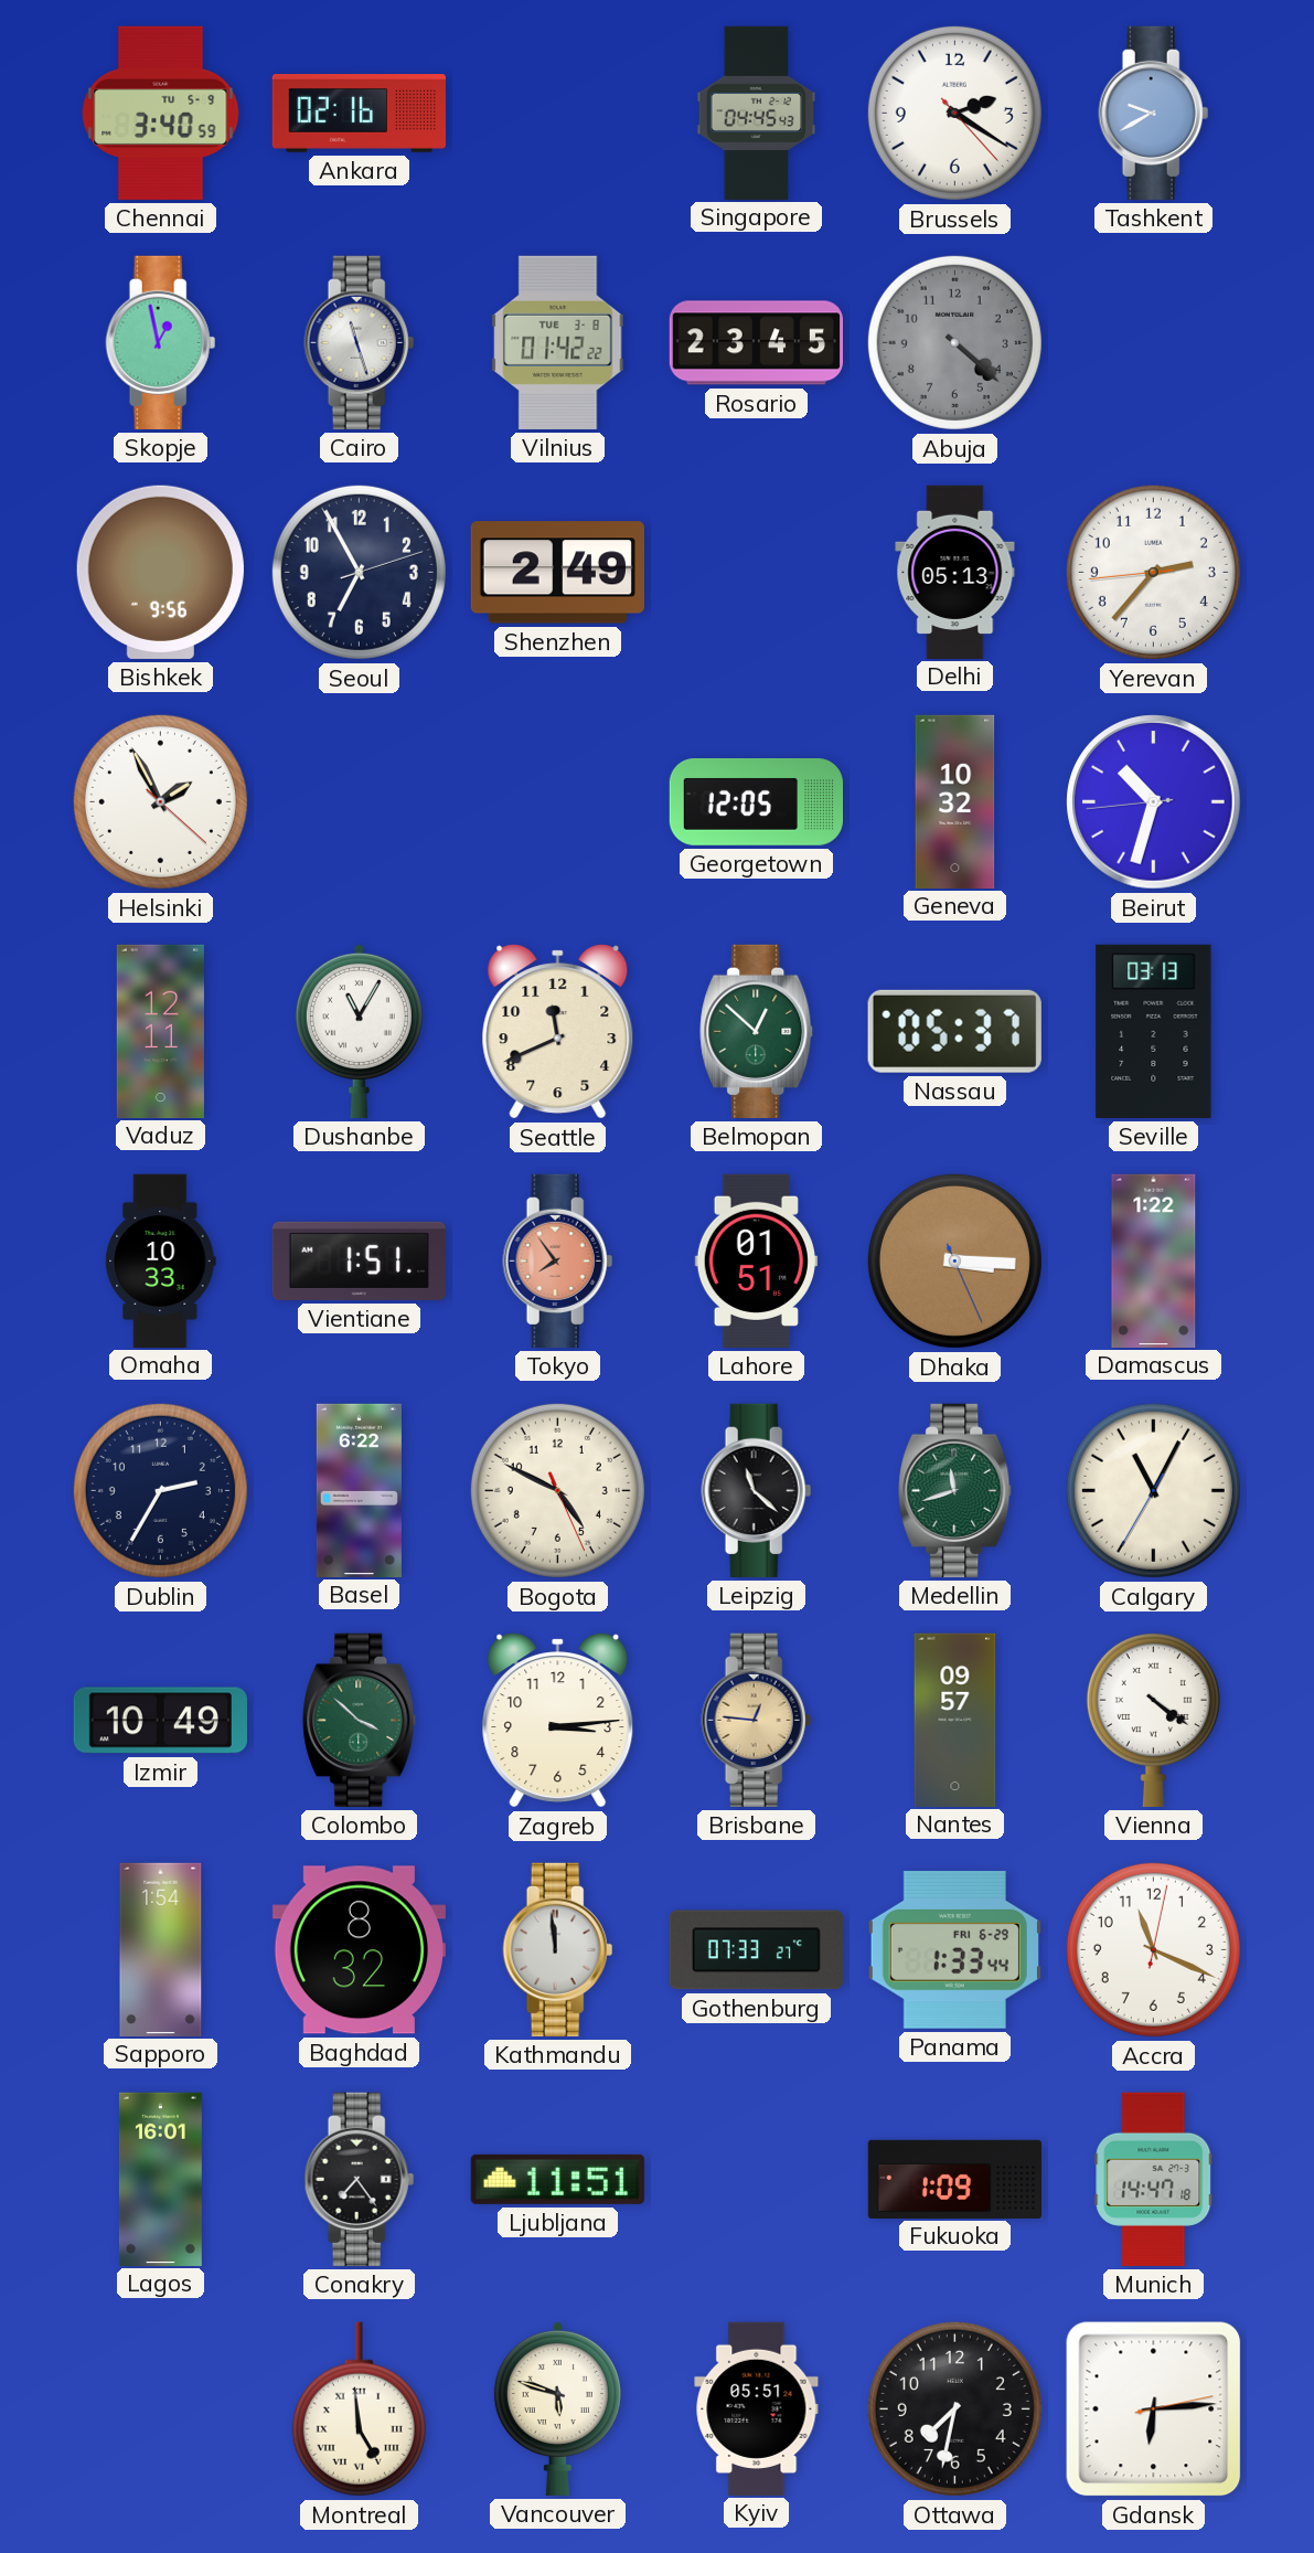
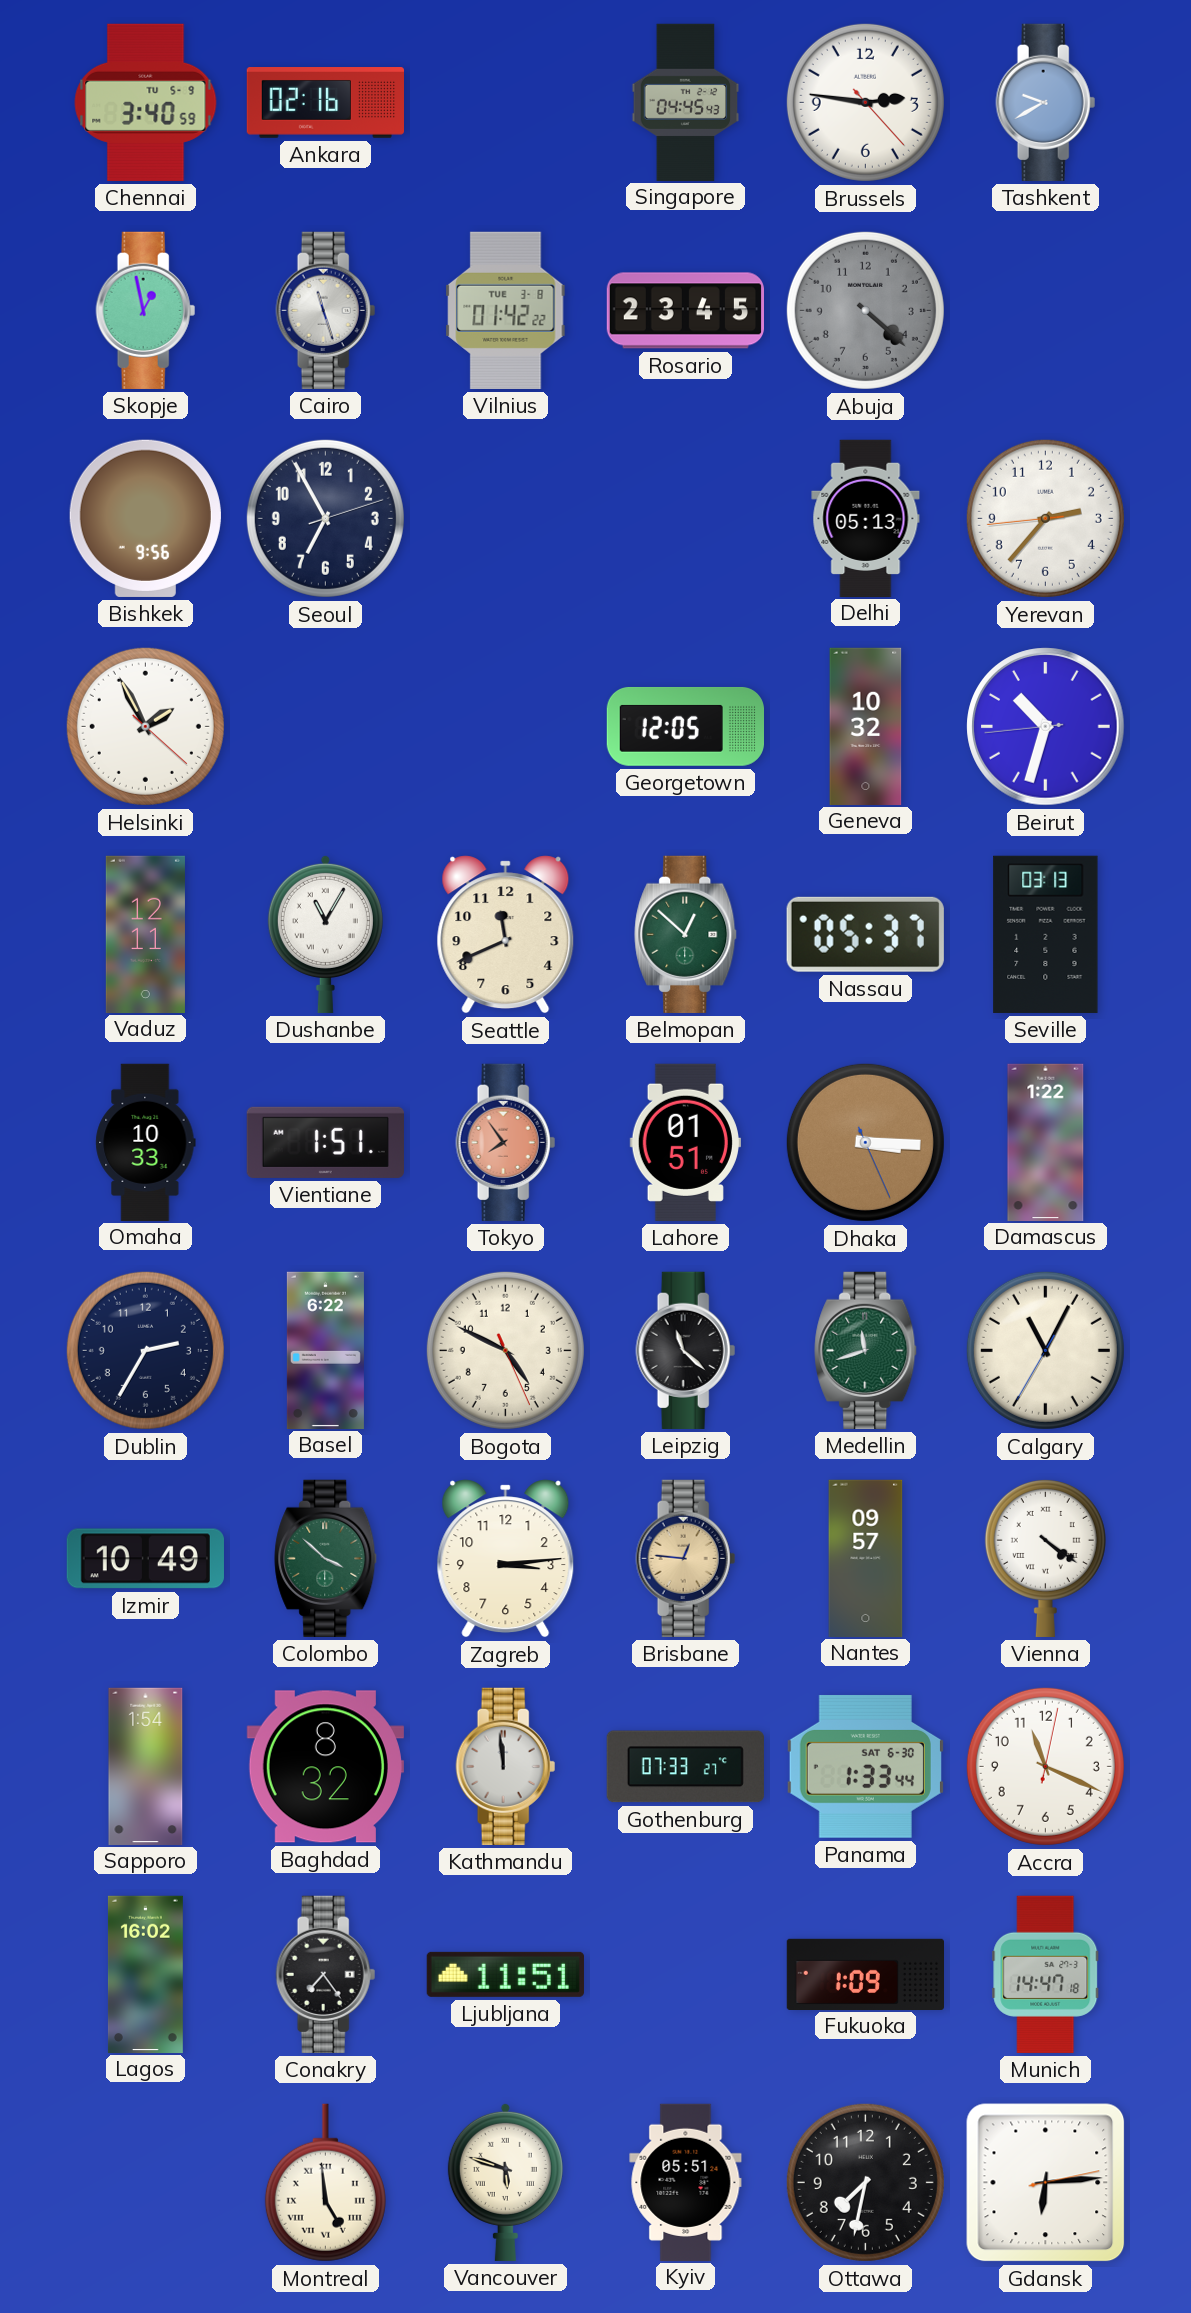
Brussels: 2:20 -> 2:46
Shenzhen: 2:49 -> none
Panama date: FRI 6-29 -> SAT 6-30
Lagos: 16:01 -> 16:02
